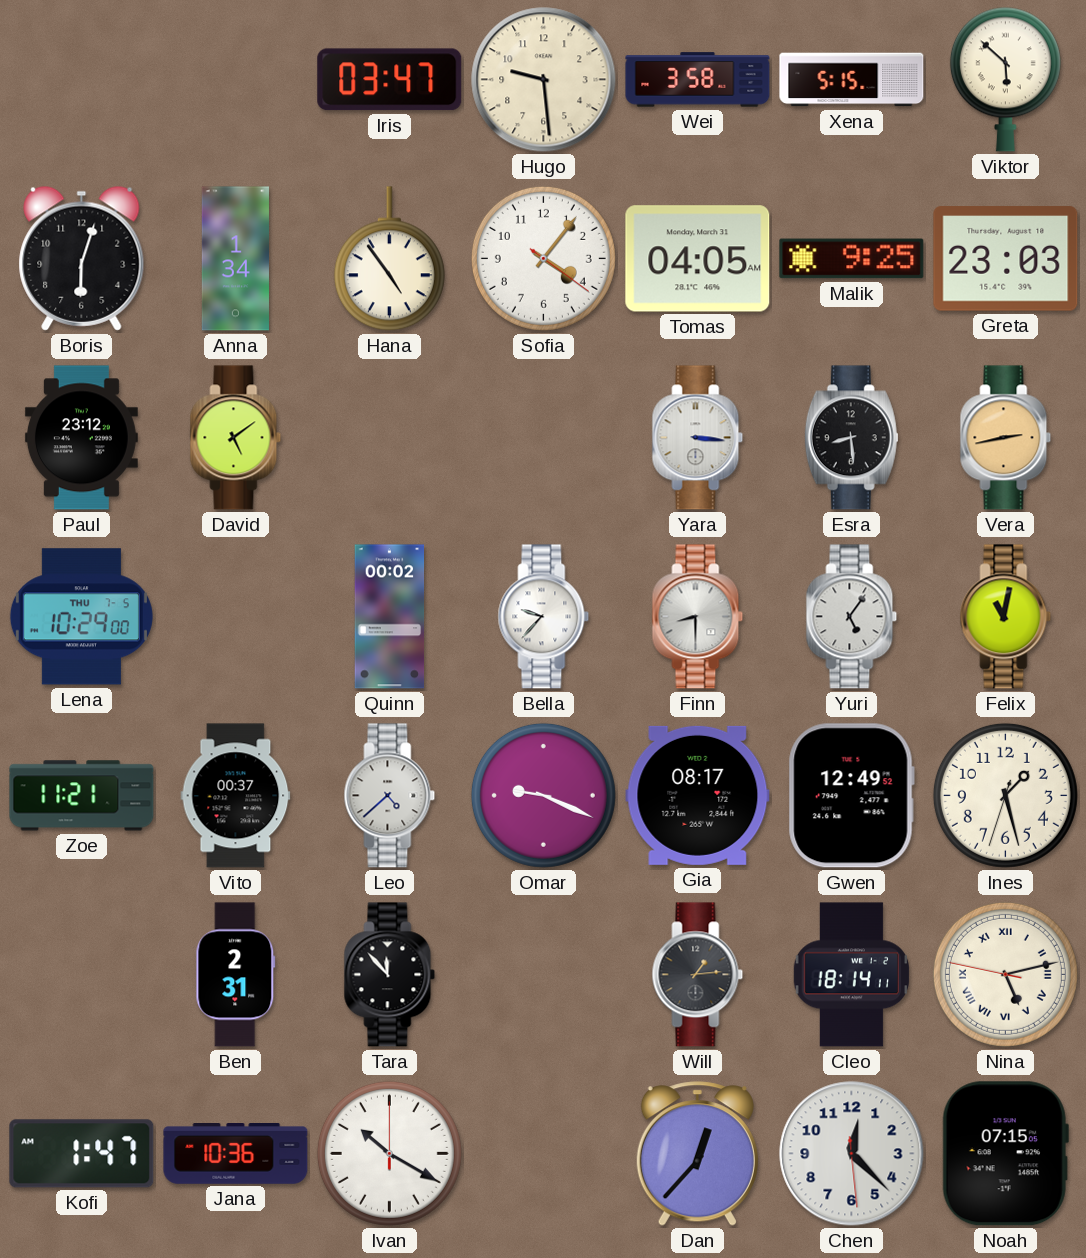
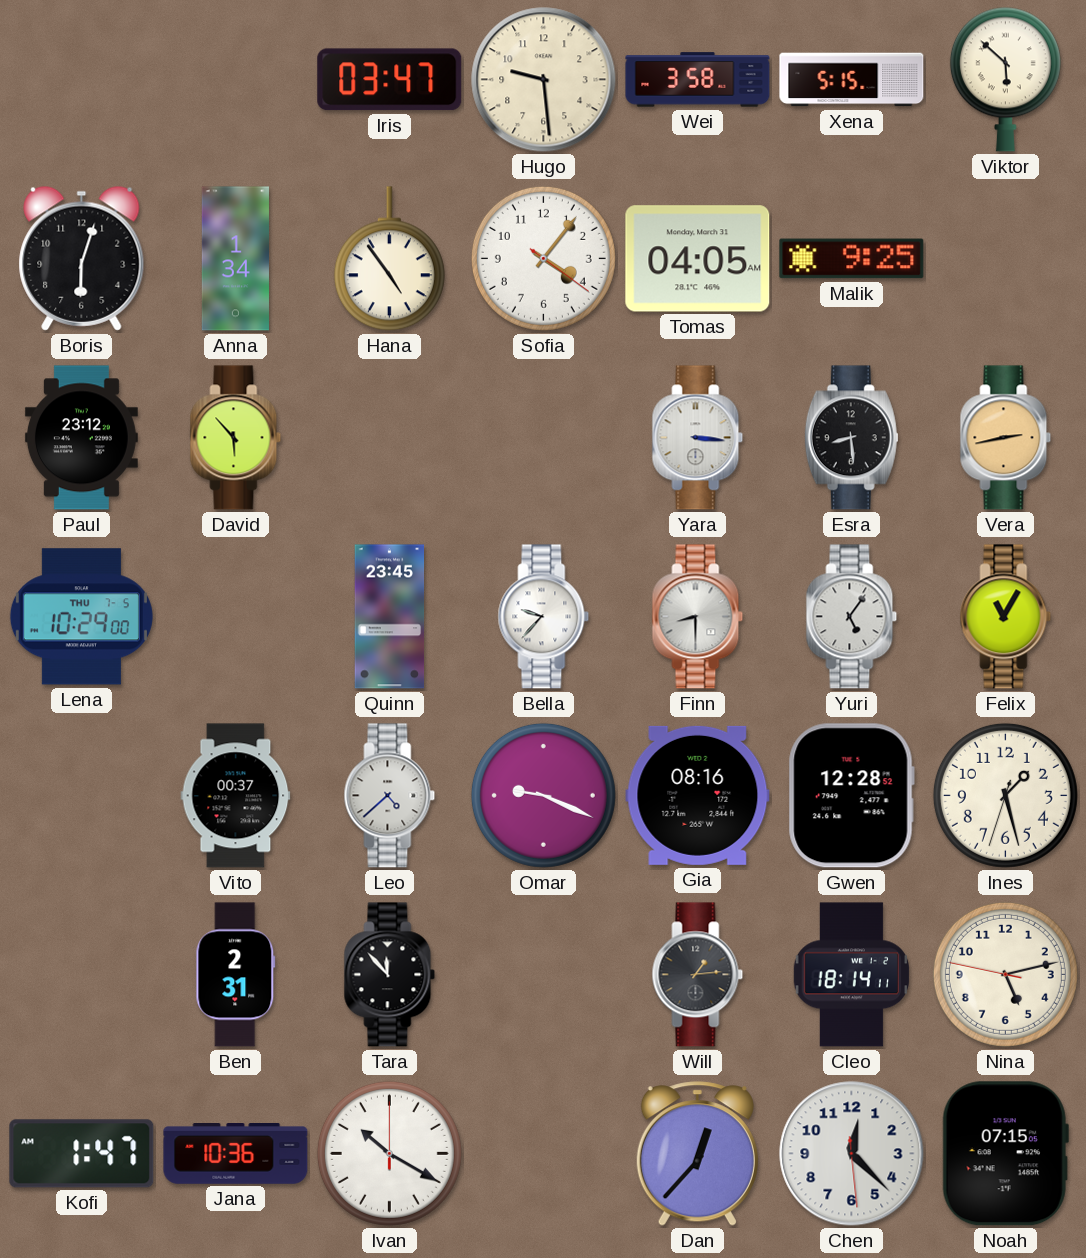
Greta: 23:03 -> none
David: 5:09 -> 5:53
Quinn: 00:02 -> 23:45
Felix: 11:02 -> 11:05
Zoe: 11:21 -> none
Gia: 08:17 -> 08:16
Gwen: 12:49 -> 12:28
Nina numerals: Roman -> Arabic
